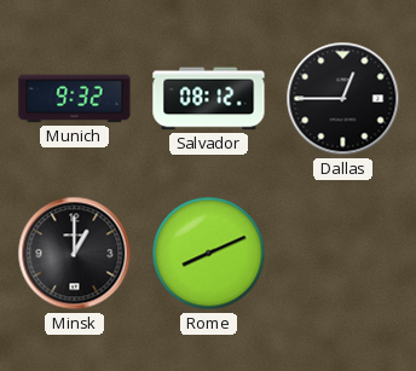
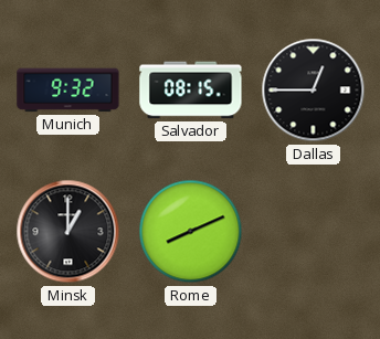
Salvador: 08:12 -> 08:15
